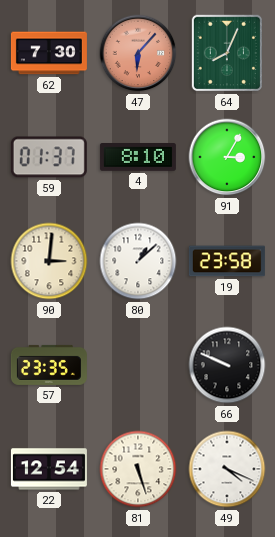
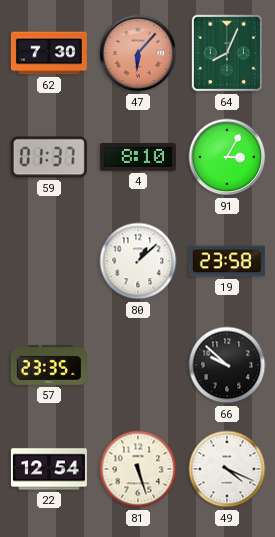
90: 3:01 -> none
66: 9:49 -> 9:52
